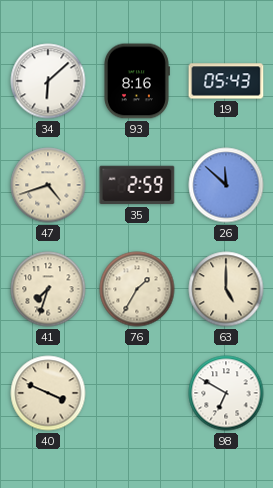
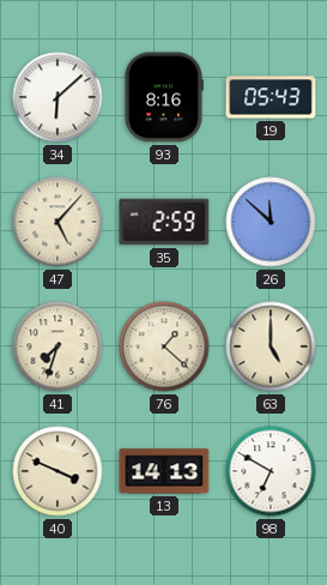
47: 4:42 -> 5:07
76: 1:35 -> 1:22
13: none -> 14:13
